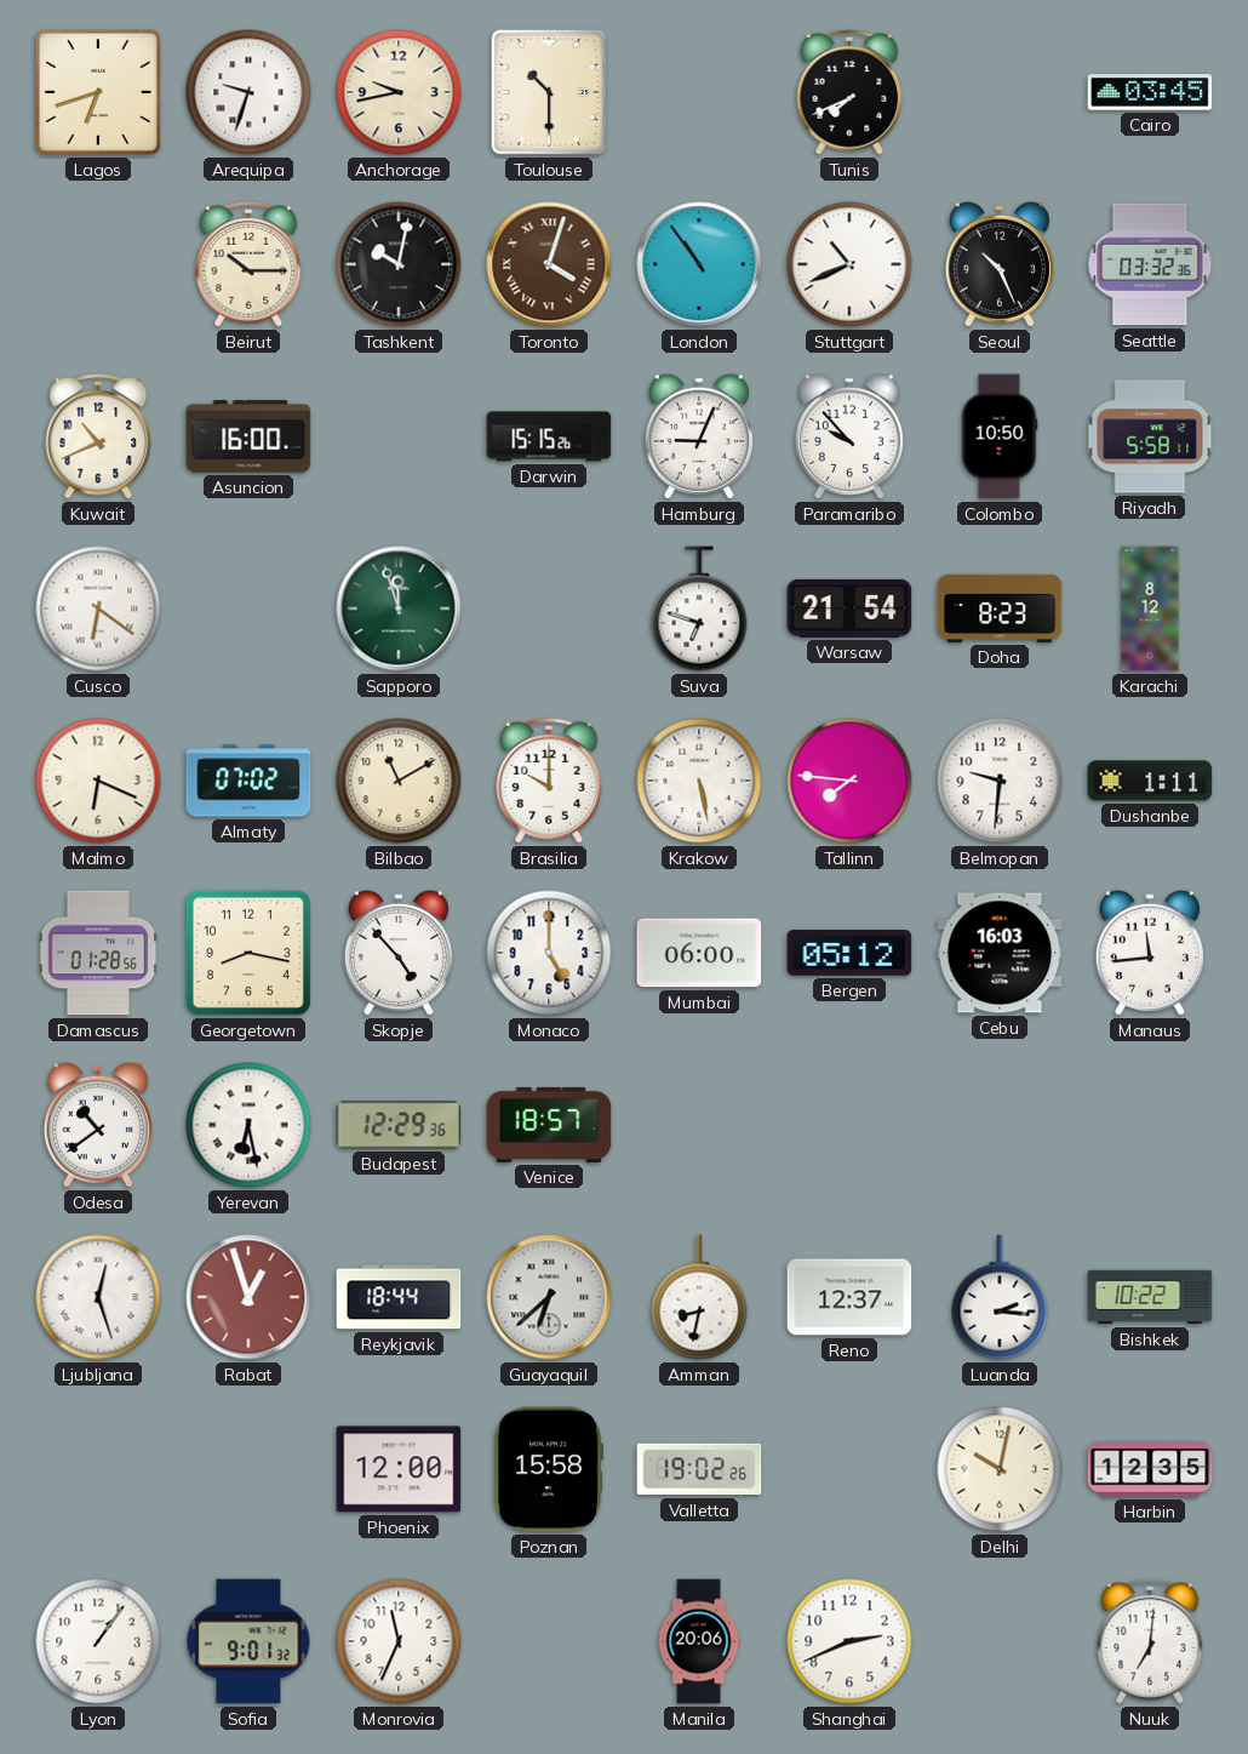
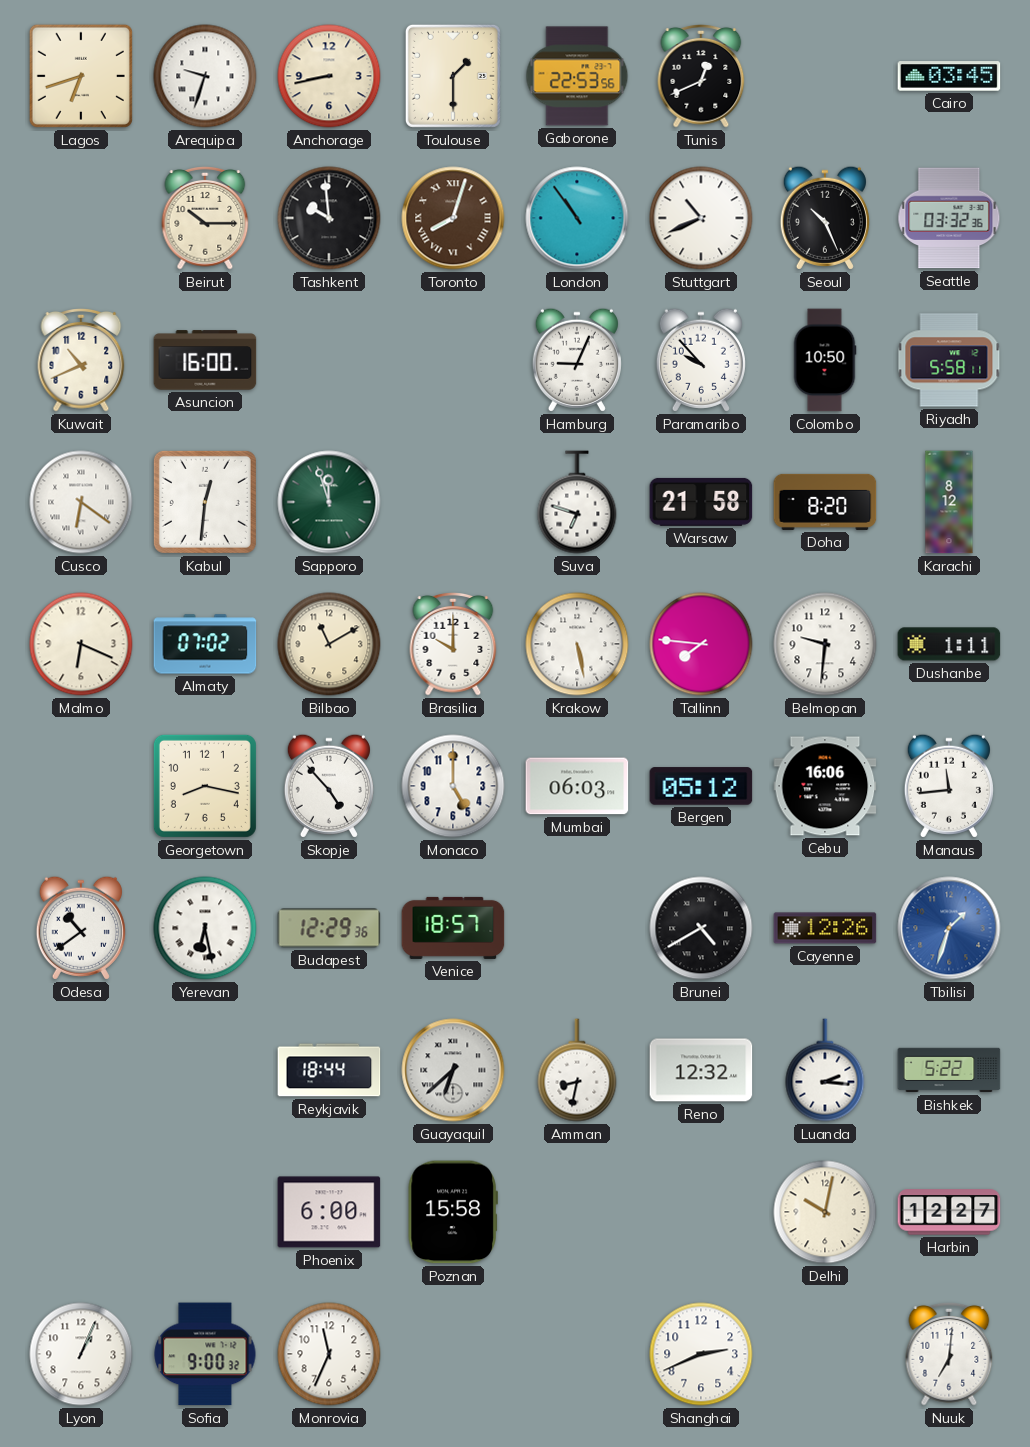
Anchorage: 9:43 -> 8:43
Toulouse: 10:30 -> 1:30
Gaborone: none -> 22:53
Tunis: 7:41 -> 12:41
Tashkent: 10:02 -> 9:59
Toronto: 4:03 -> 8:03
Darwin: 15:15 -> none
Kabul: none -> 12:31
Warsaw: 21:54 -> 21:58
Doha: 8:23 -> 8:20
Damascus: 01:28 -> none
Mumbai: 06:00 -> 06:03
Cebu: 16:03 -> 16:06
Brunei: none -> 4:40
Cayenne: none -> 12:26
Tbilisi: none -> 1:33
Ljubljana: 12:27 -> none
Rabat: 12:57 -> none
Reno: 12:37 -> 12:32
Bishkek: 10:22 -> 5:22
Phoenix: 12:00 -> 6:00
Valletta: 19:02 -> none
Harbin: 12:35 -> 12:27
Lyon: 1:06 -> 1:04
Sofia: 9:01 -> 9:00
Manila: 20:06 -> none
